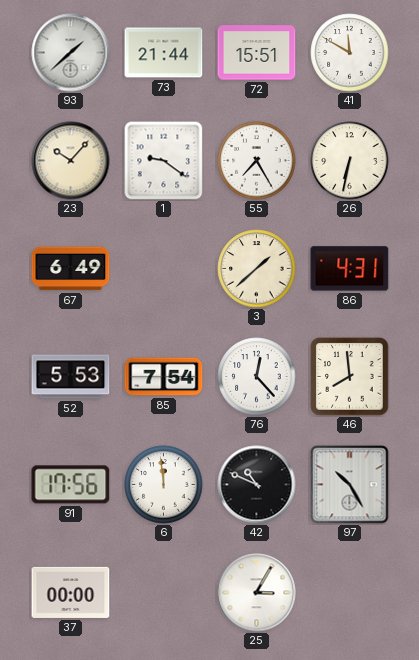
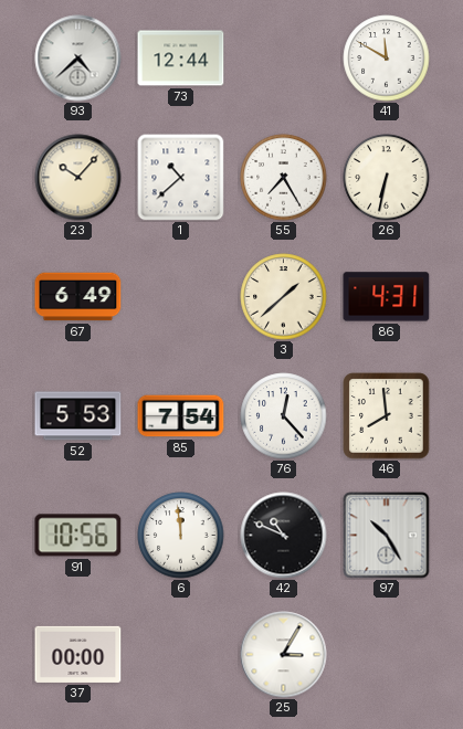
93: 1:38 -> 4:38
73: 21:44 -> 12:44
72: 15:51 -> none
1: 9:21 -> 10:38
91: 17:56 -> 10:56
